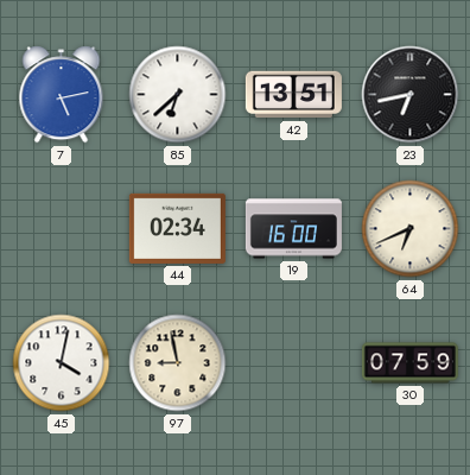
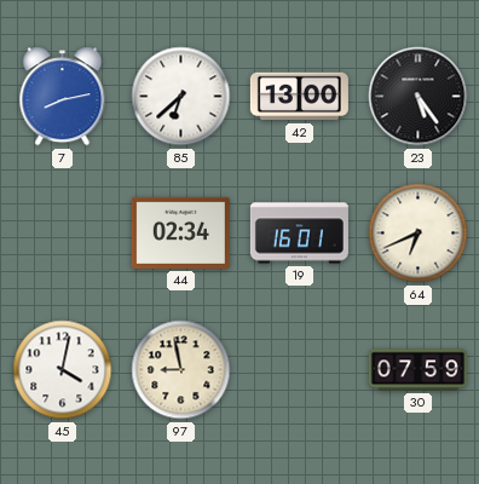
7: 5:13 -> 8:13
42: 13:51 -> 13:00
23: 6:43 -> 5:24
19: 16:00 -> 16:01
